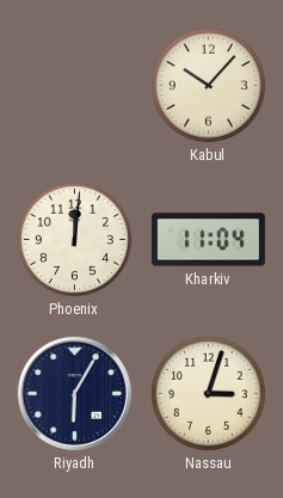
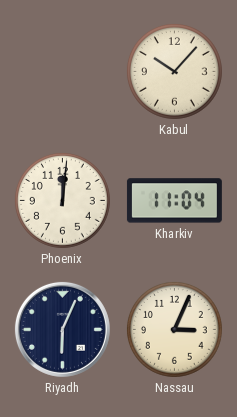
Riyadh: 6:05 -> 6:04
Nassau: 3:03 -> 3:04
